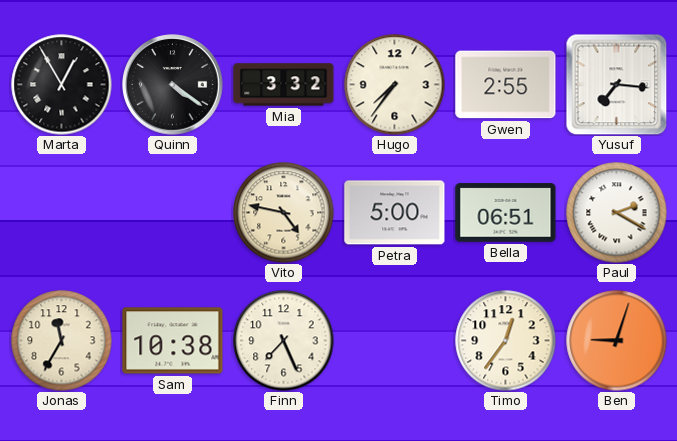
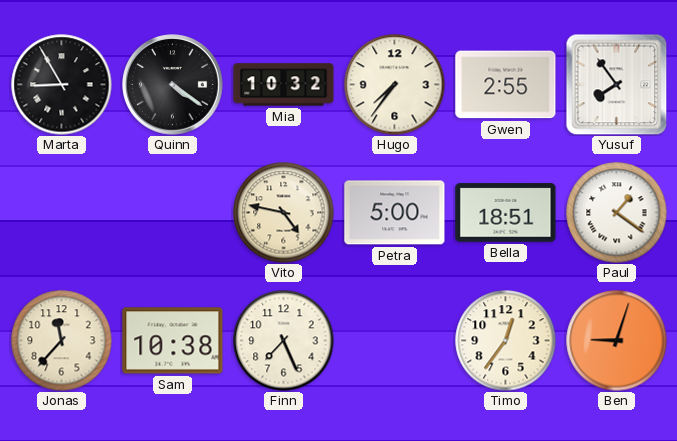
Marta: 12:55 -> 8:55
Mia: 3:32 -> 10:32
Yusuf: 7:16 -> 7:54
Bella: 06:51 -> 18:51
Paul: 2:20 -> 1:21
Jonas: 11:35 -> 11:37
